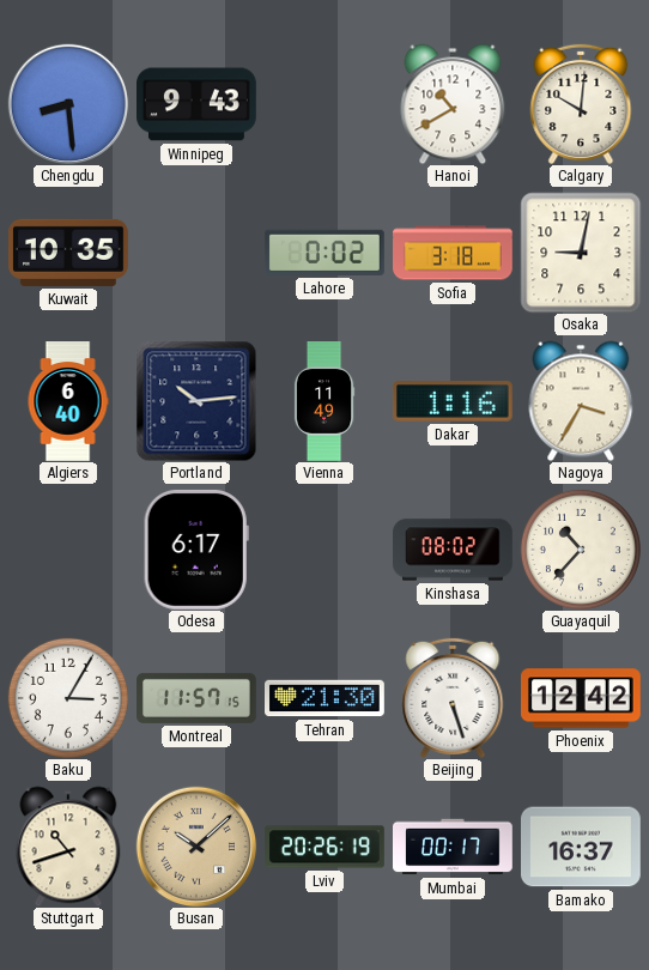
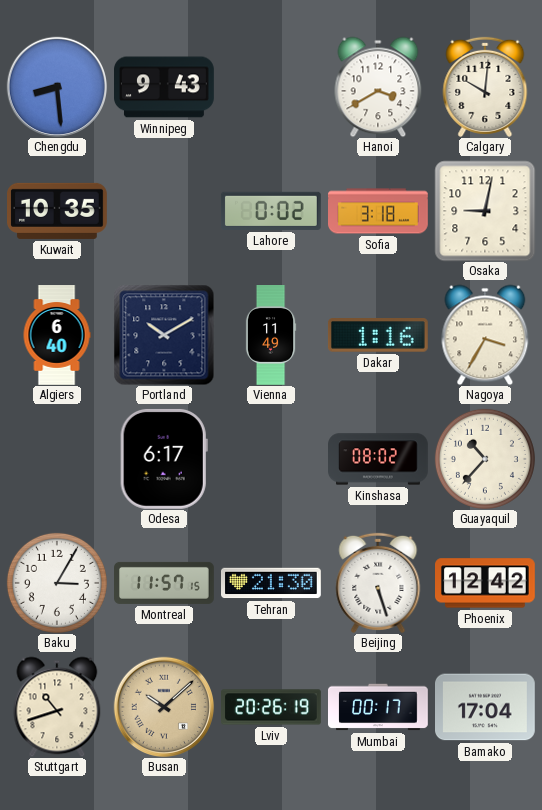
Hanoi: 10:40 -> 3:40
Portland: 10:14 -> 10:10
Bamako: 16:37 -> 17:04
